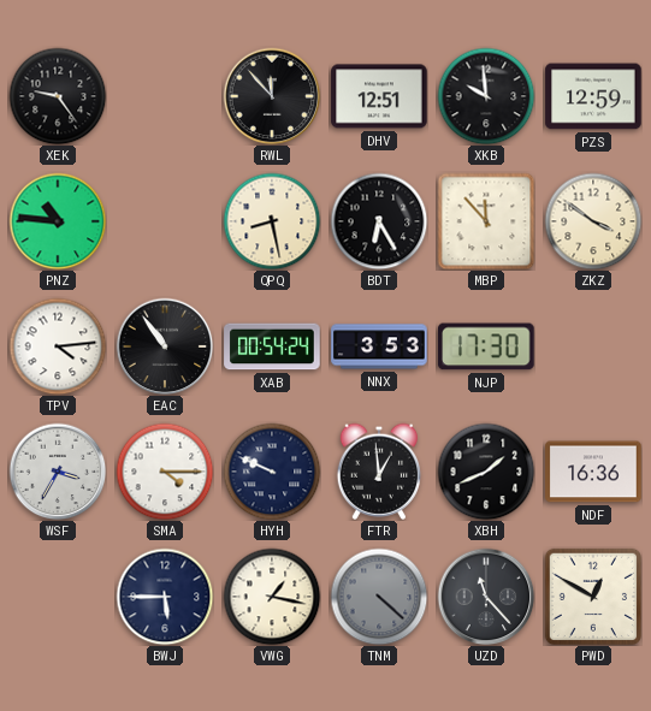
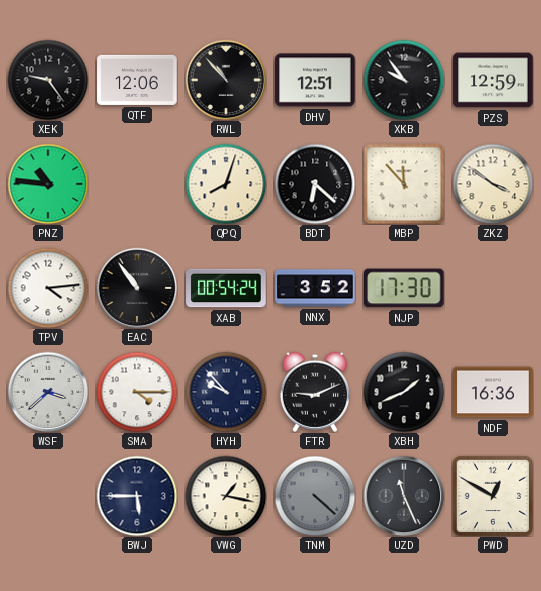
QTF: none -> 12:06
RWL: 11:53 -> 10:53
XKB: 9:59 -> 9:54
QPQ: 8:28 -> 8:03
BDT: 6:25 -> 6:22
NNX: 3:53 -> 3:52
WSF: 3:35 -> 3:38
HYH: 9:49 -> 9:53
FTR: 12:59 -> 9:11
UZD: 11:23 -> 11:26
